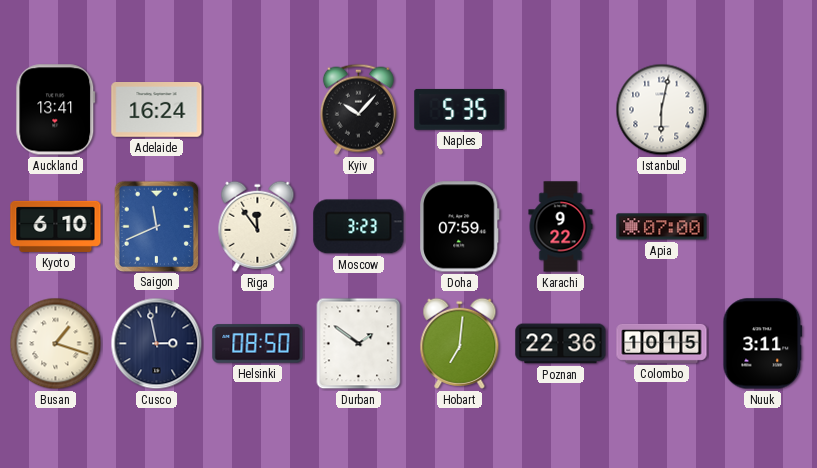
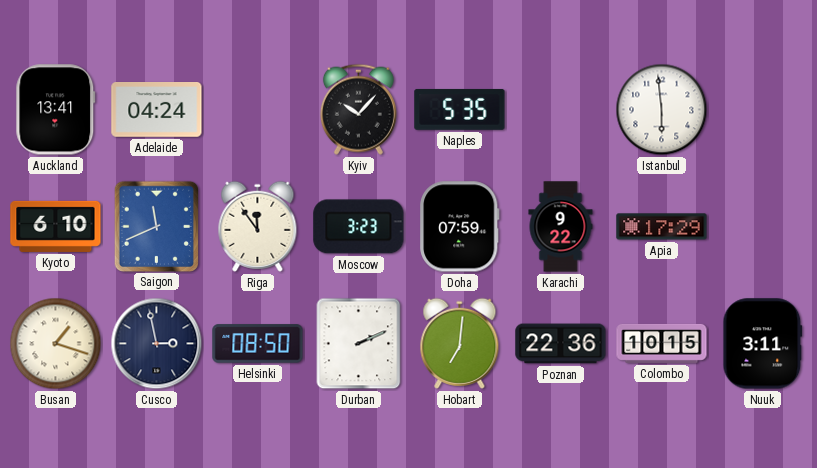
Adelaide: 16:24 -> 04:24
Istanbul: 6:02 -> 5:59
Apia: 07:00 -> 17:29
Durban: 1:51 -> 2:11
